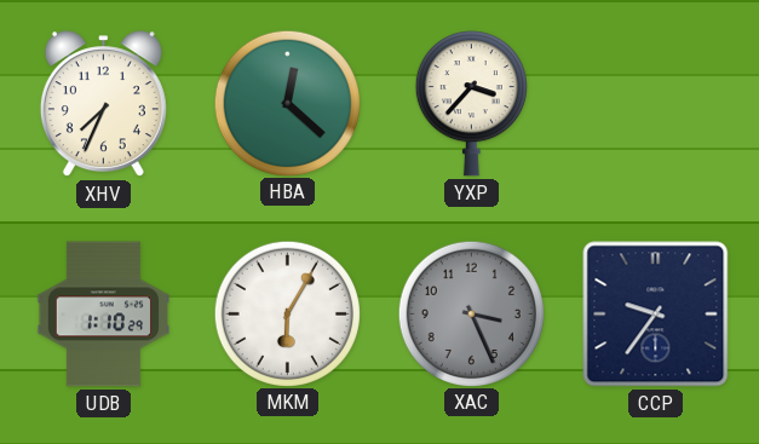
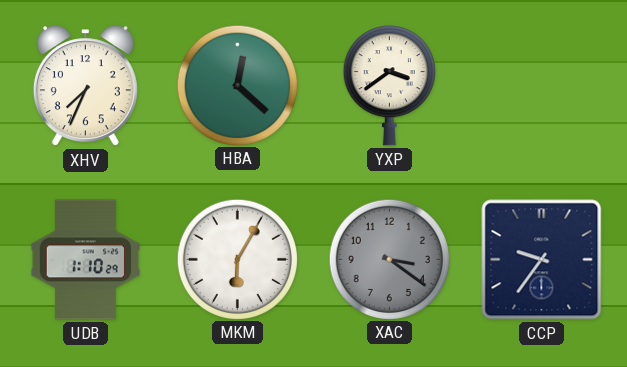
YXP: 3:37 -> 3:39
XAC: 3:26 -> 3:21
